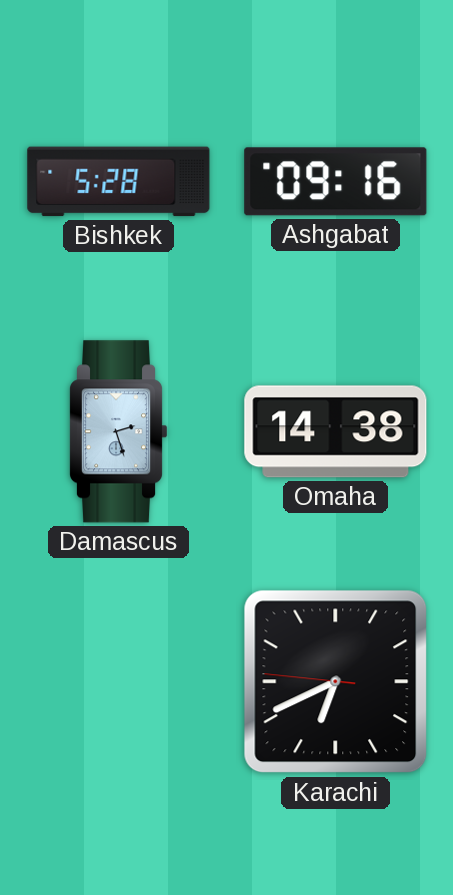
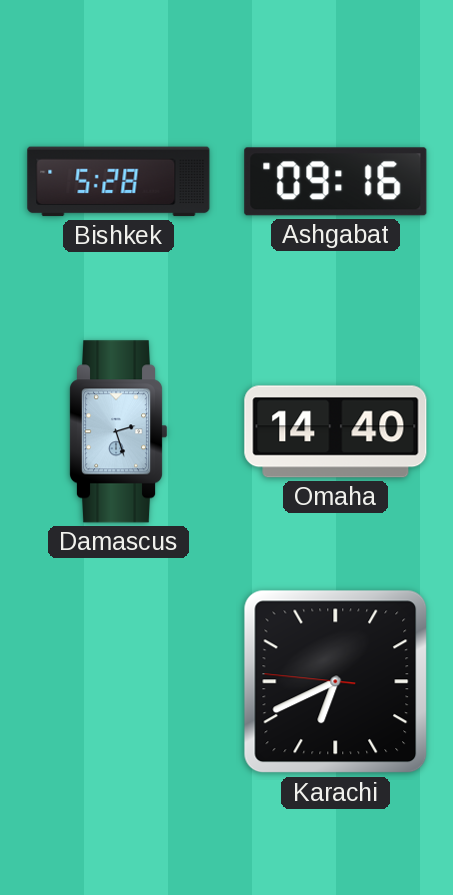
Omaha: 14:38 -> 14:40
